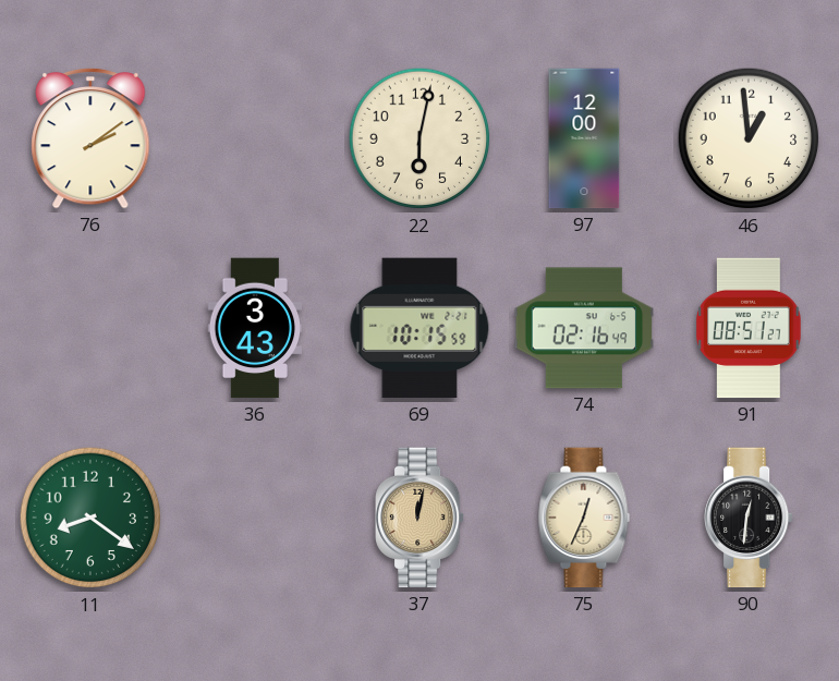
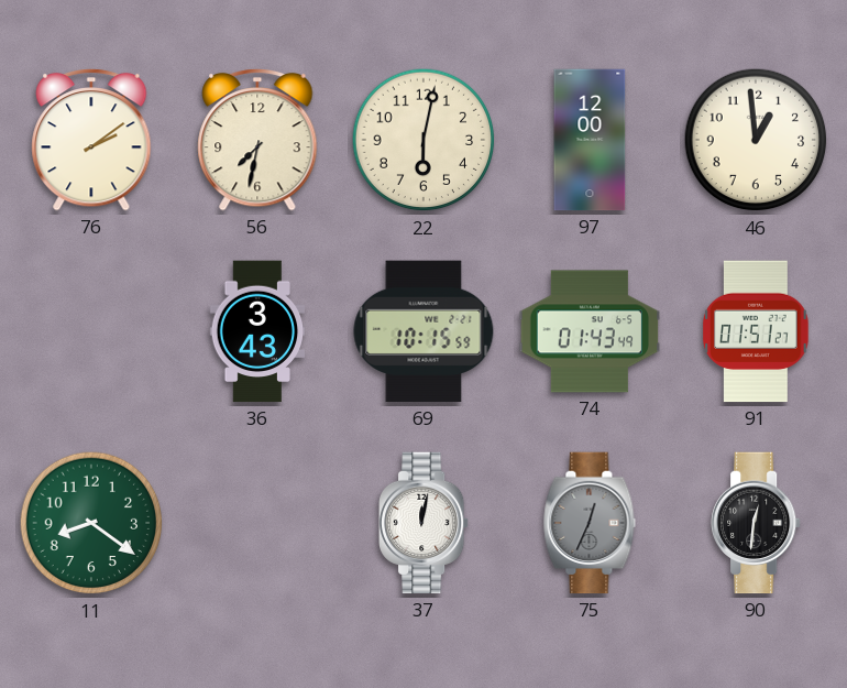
56: none -> 7:32
74: 02:16 -> 01:43
91: 08:51 -> 01:51
37 dial: champagne -> white
75 dial: cream -> grey
